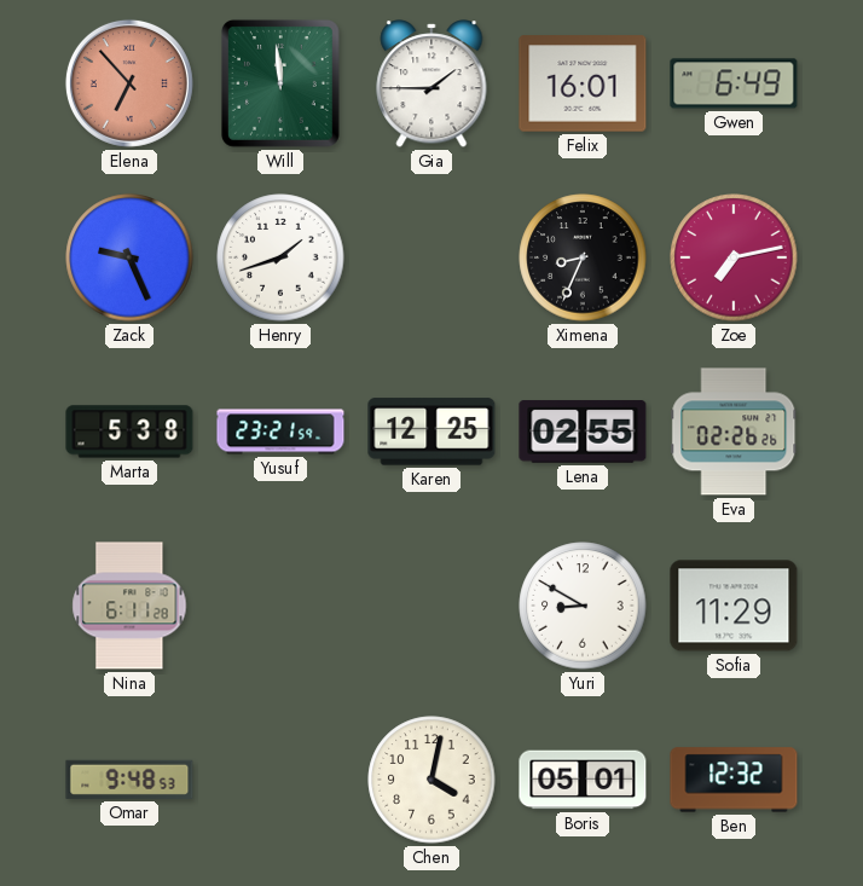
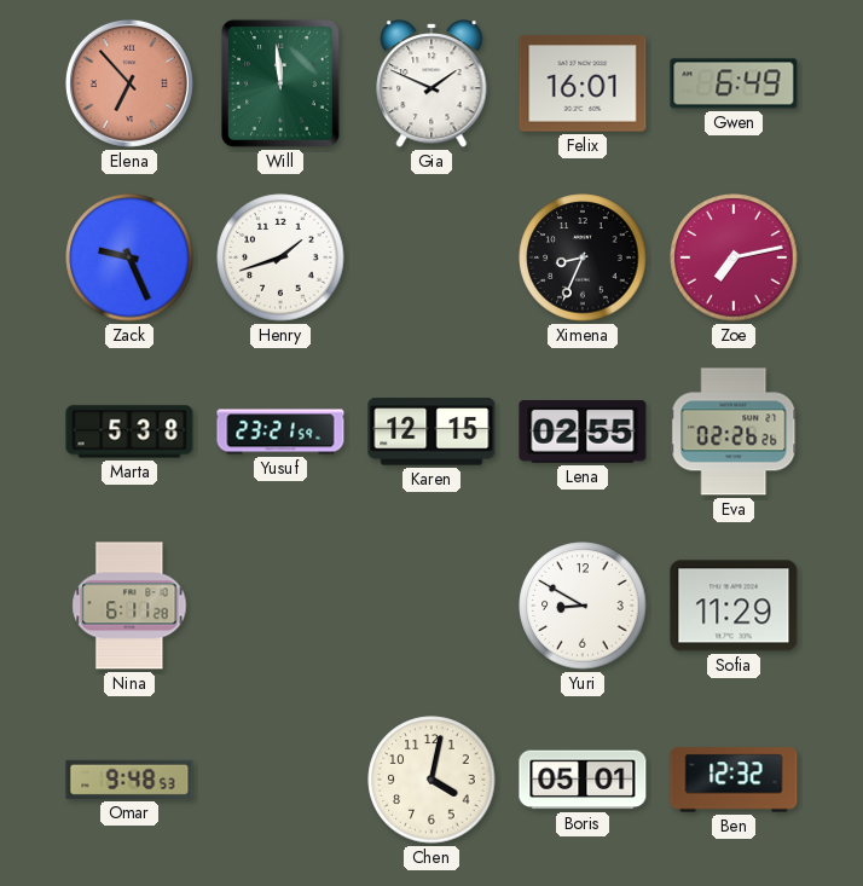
Gia: 1:45 -> 1:49
Karen: 12:25 -> 12:15
